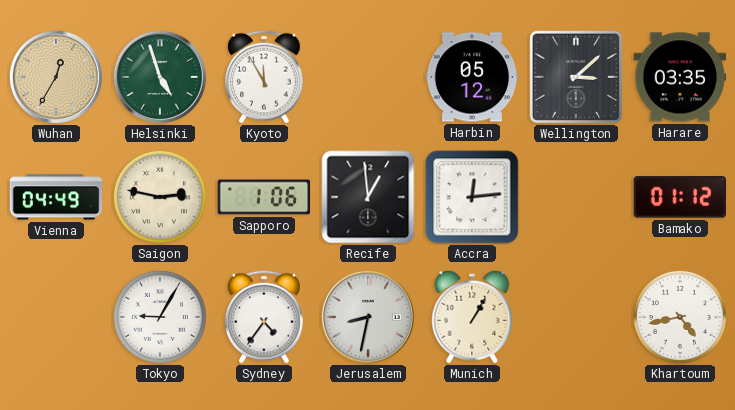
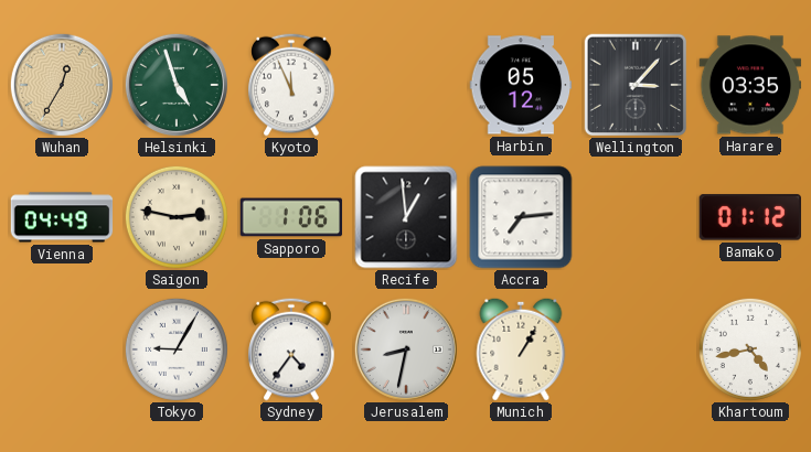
Kyoto: 11:55 -> 11:56
Wellington: 3:08 -> 3:07
Accra: 12:14 -> 7:14
